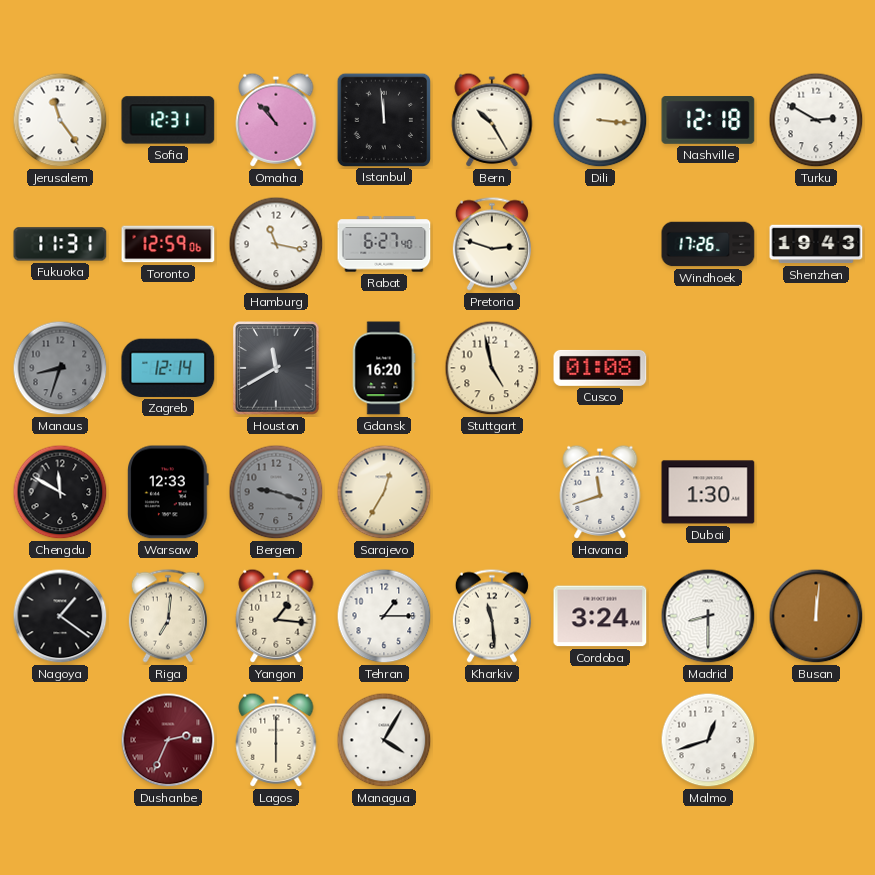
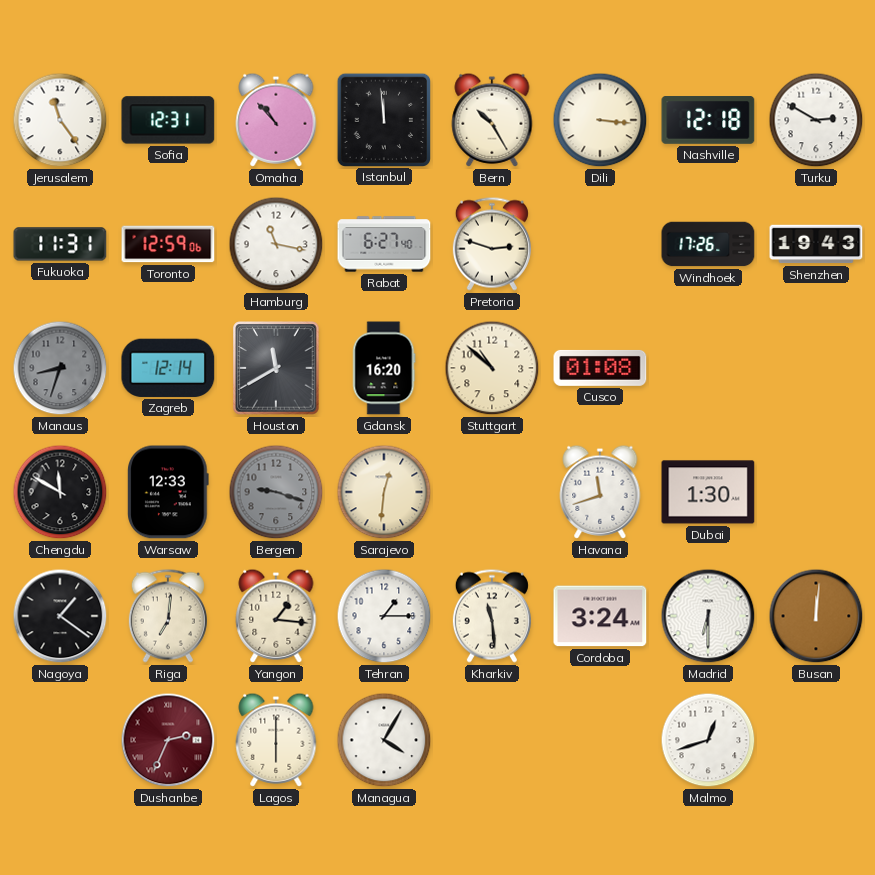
Stuttgart: 4:58 -> 10:52
Sarajevo: 12:35 -> 12:31
Madrid: 8:30 -> 6:30
